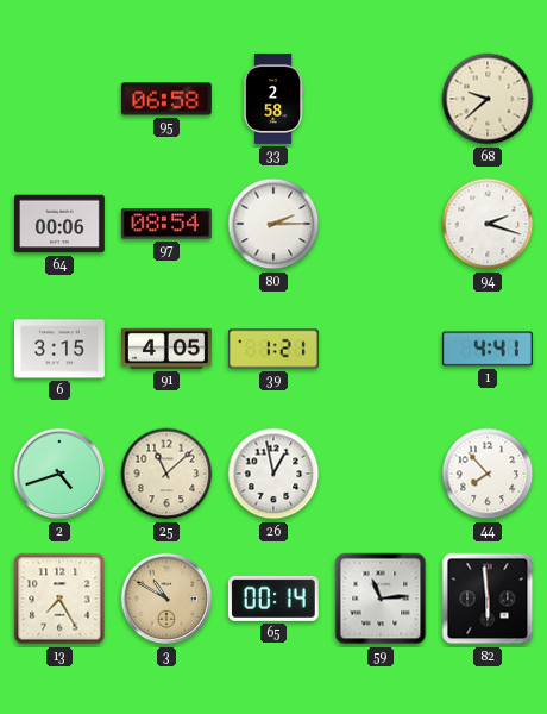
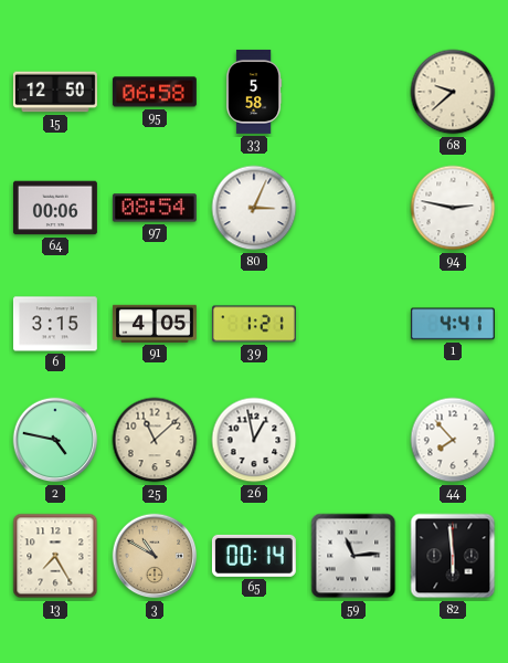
15: none -> 12:50
33: 2:58 -> 5:58
80: 2:15 -> 3:04
94: 2:18 -> 2:47
2: 4:42 -> 4:47
